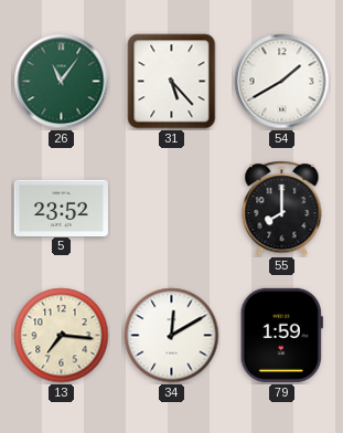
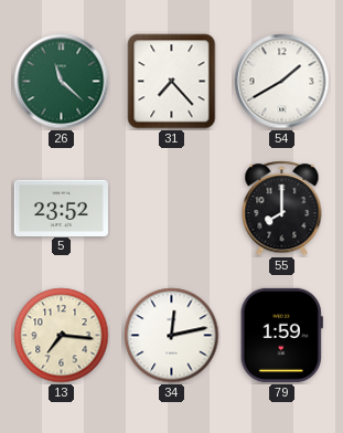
26: 11:06 -> 11:22
31: 5:23 -> 7:23
34: 12:10 -> 12:13
